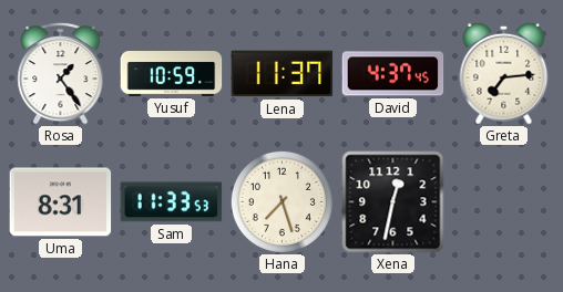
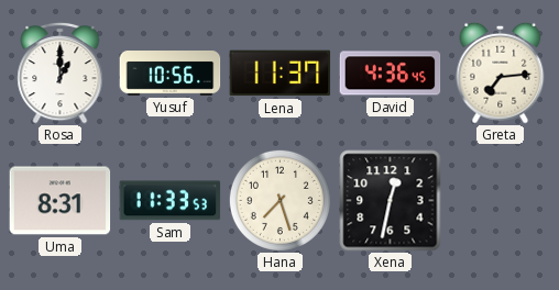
Rosa: 1:24 -> 1:00
Yusuf: 10:59 -> 10:56
David: 4:37 -> 4:36
